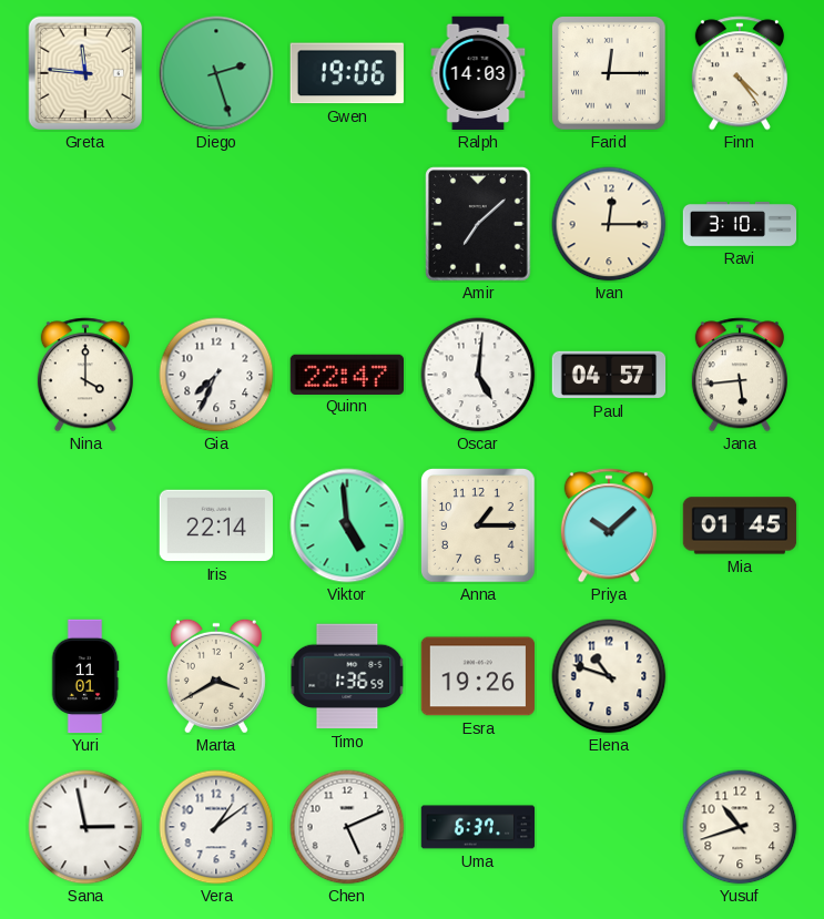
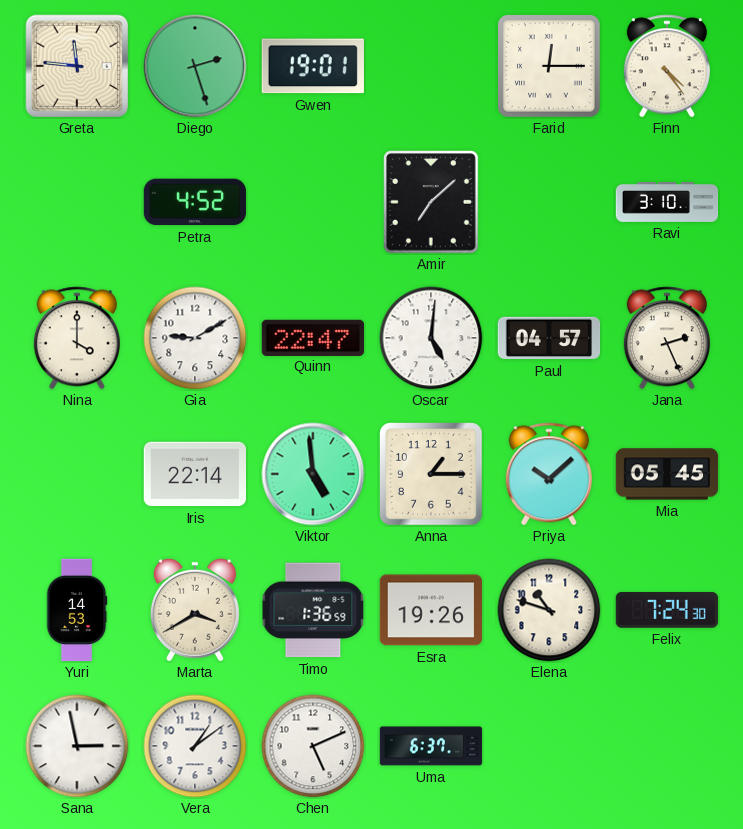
Gwen: 19:06 -> 19:01
Ralph: 14:03 -> none
Petra: none -> 4:52
Ivan: 12:15 -> none
Gia: 7:34 -> 9:10
Jana: 5:44 -> 2:26
Mia: 01:45 -> 05:45
Yuri: 11:01 -> 14:53
Felix: none -> 7:24
Yusuf: 10:42 -> none
